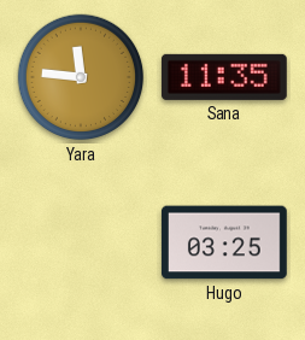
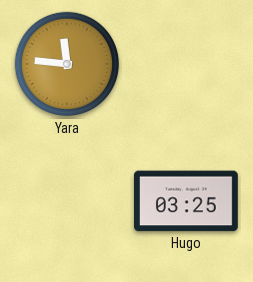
Sana: 11:35 -> none
